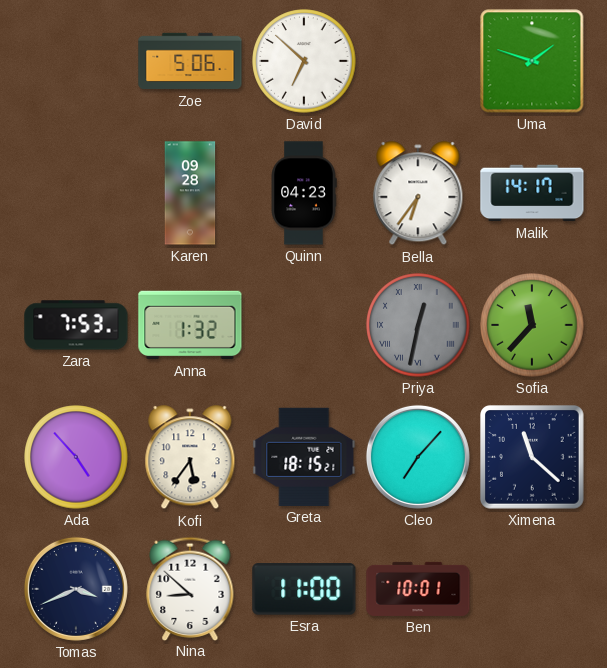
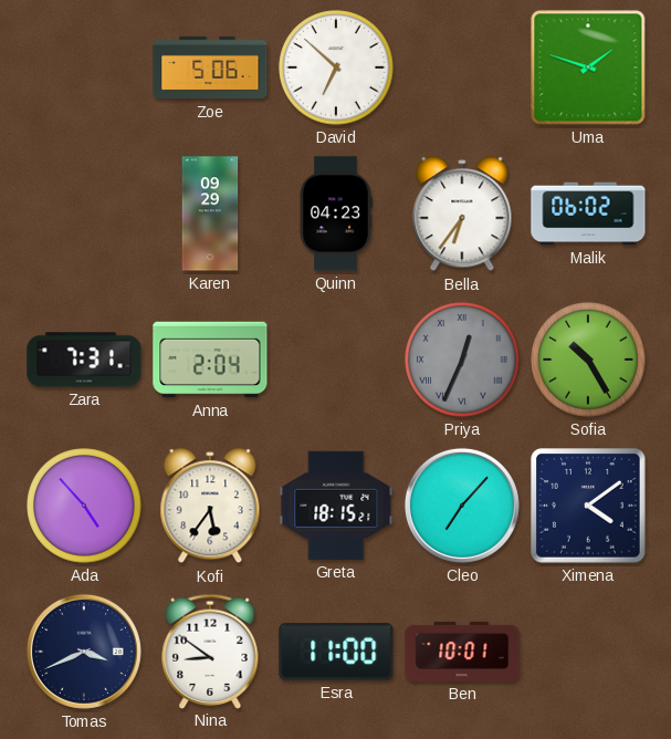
Karen: 09:28 -> 09:29
Malik: 14:17 -> 06:02
Zara: 7:53 -> 7:31
Anna: 1:32 -> 2:04
Priya: 12:32 -> 12:34
Sofia: 11:37 -> 10:25
Ximena: 11:22 -> 4:09
Nina: 8:52 -> 8:51
